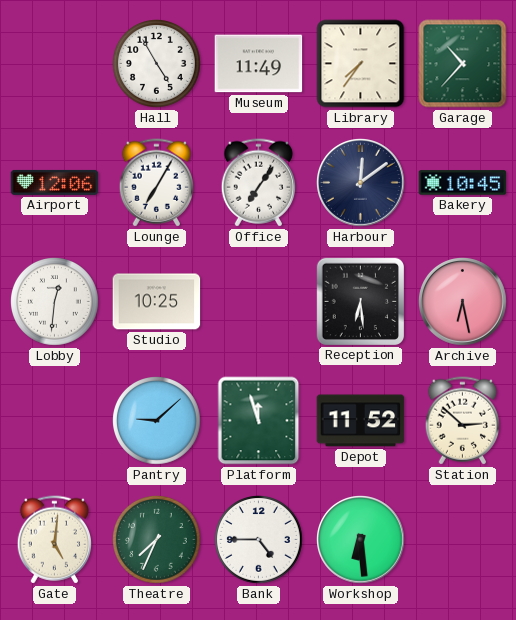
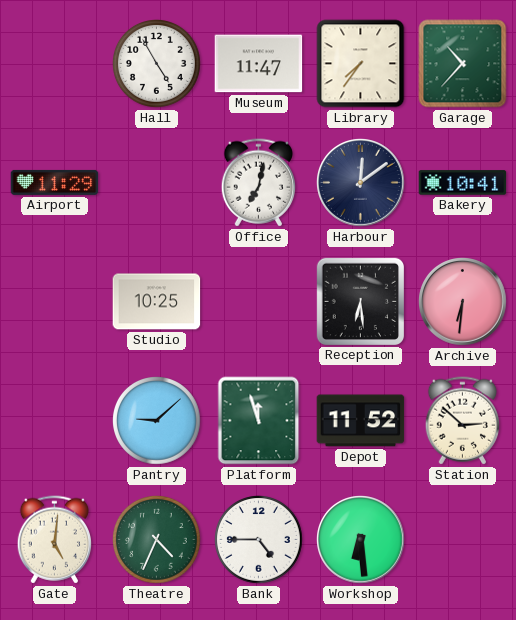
Museum: 11:49 -> 11:47
Airport: 12:06 -> 11:29
Lounge: 7:05 -> none
Office: 7:06 -> 7:02
Bakery: 10:45 -> 10:41
Lobby: 12:31 -> none
Archive: 6:28 -> 6:31
Theatre: 7:34 -> 4:34
